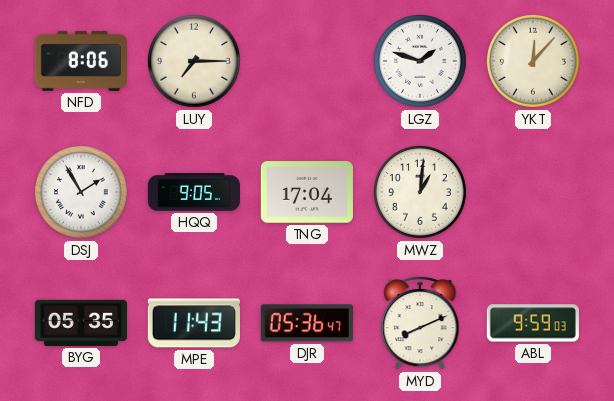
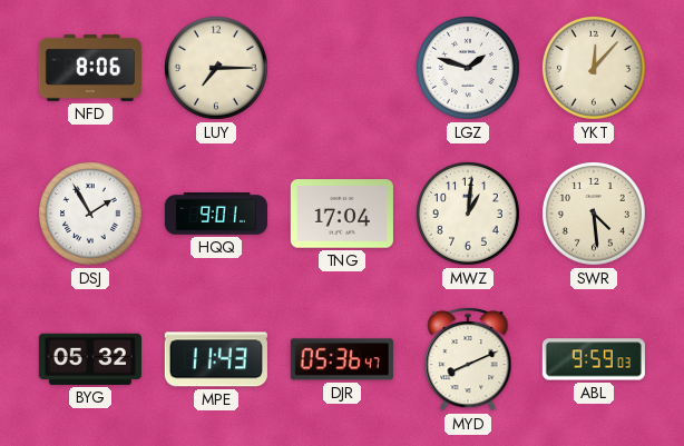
HQQ: 9:05 -> 9:01
SWR: none -> 4:29
BYG: 05:35 -> 05:32
